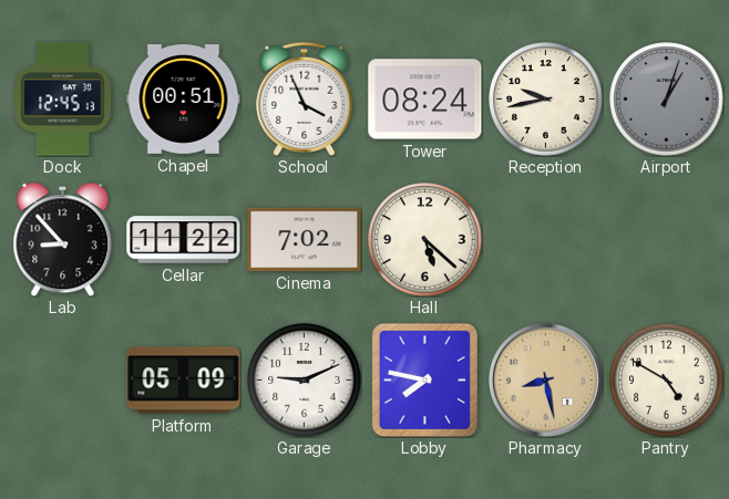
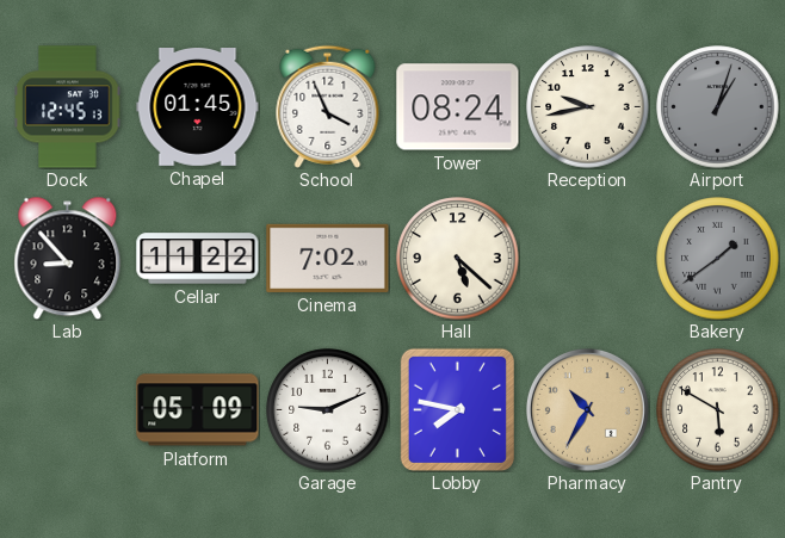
Chapel: 00:51 -> 01:45
Bakery: none -> 1:39
Pharmacy: 8:28 -> 10:35
Pantry: 4:50 -> 5:50
